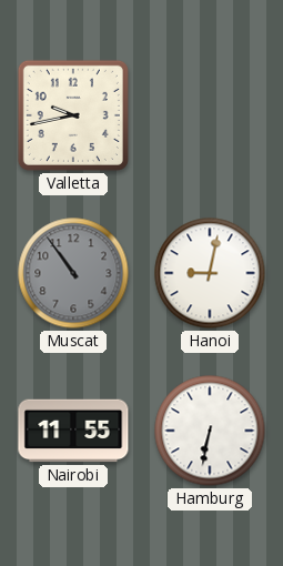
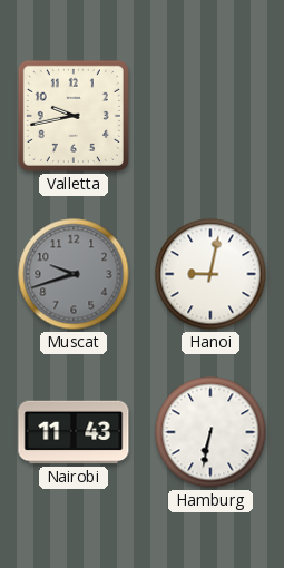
Muscat: 10:54 -> 9:42
Nairobi: 11:55 -> 11:43
